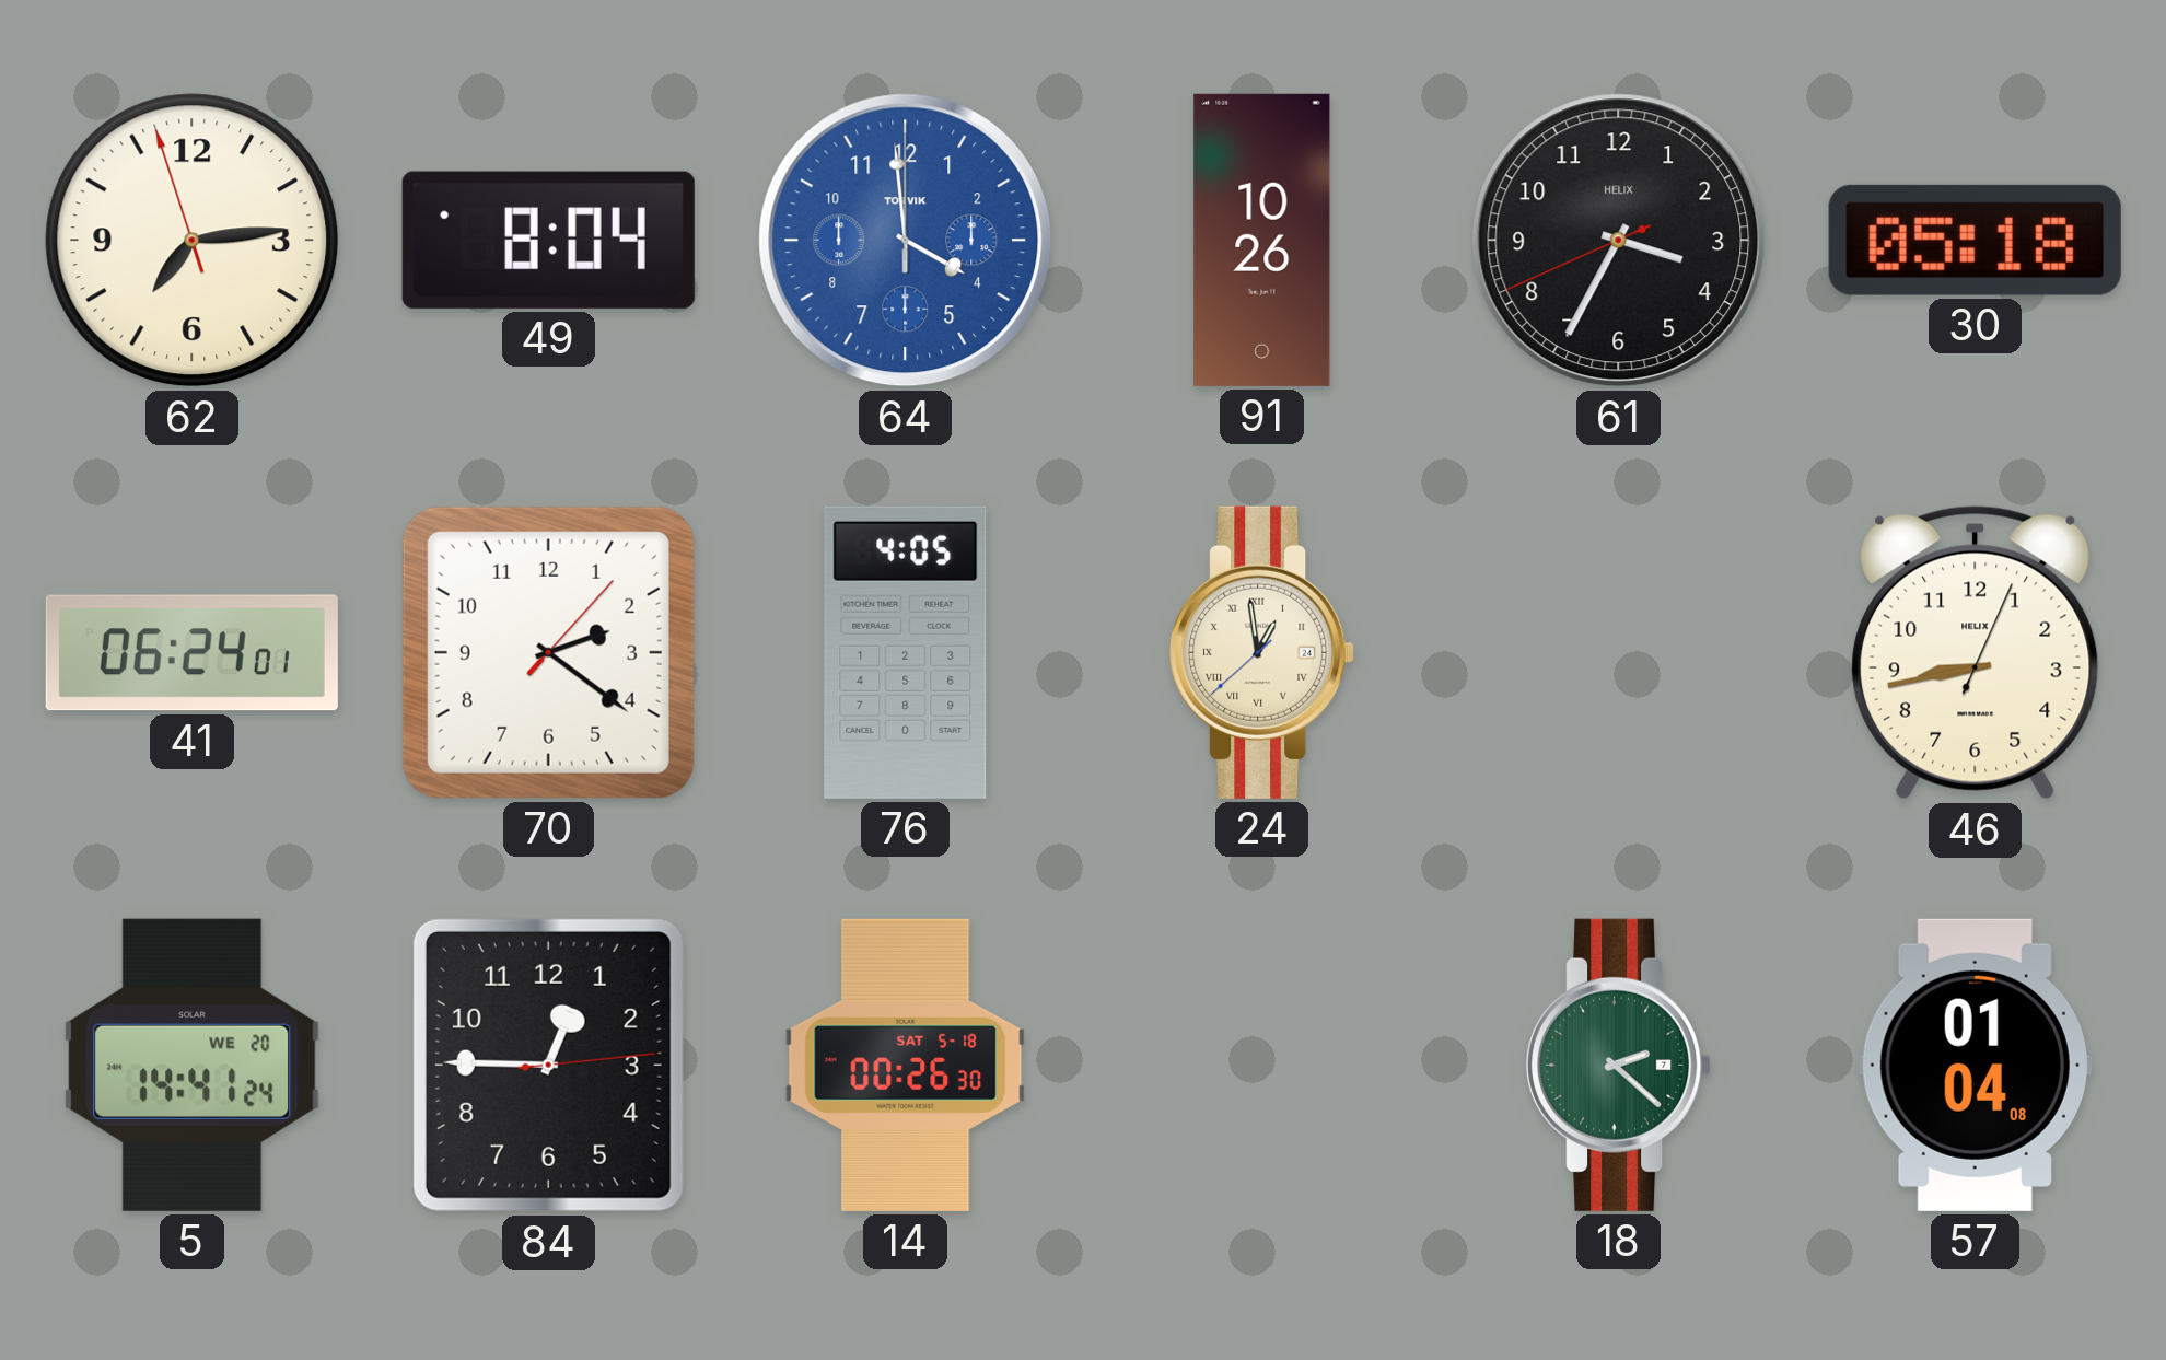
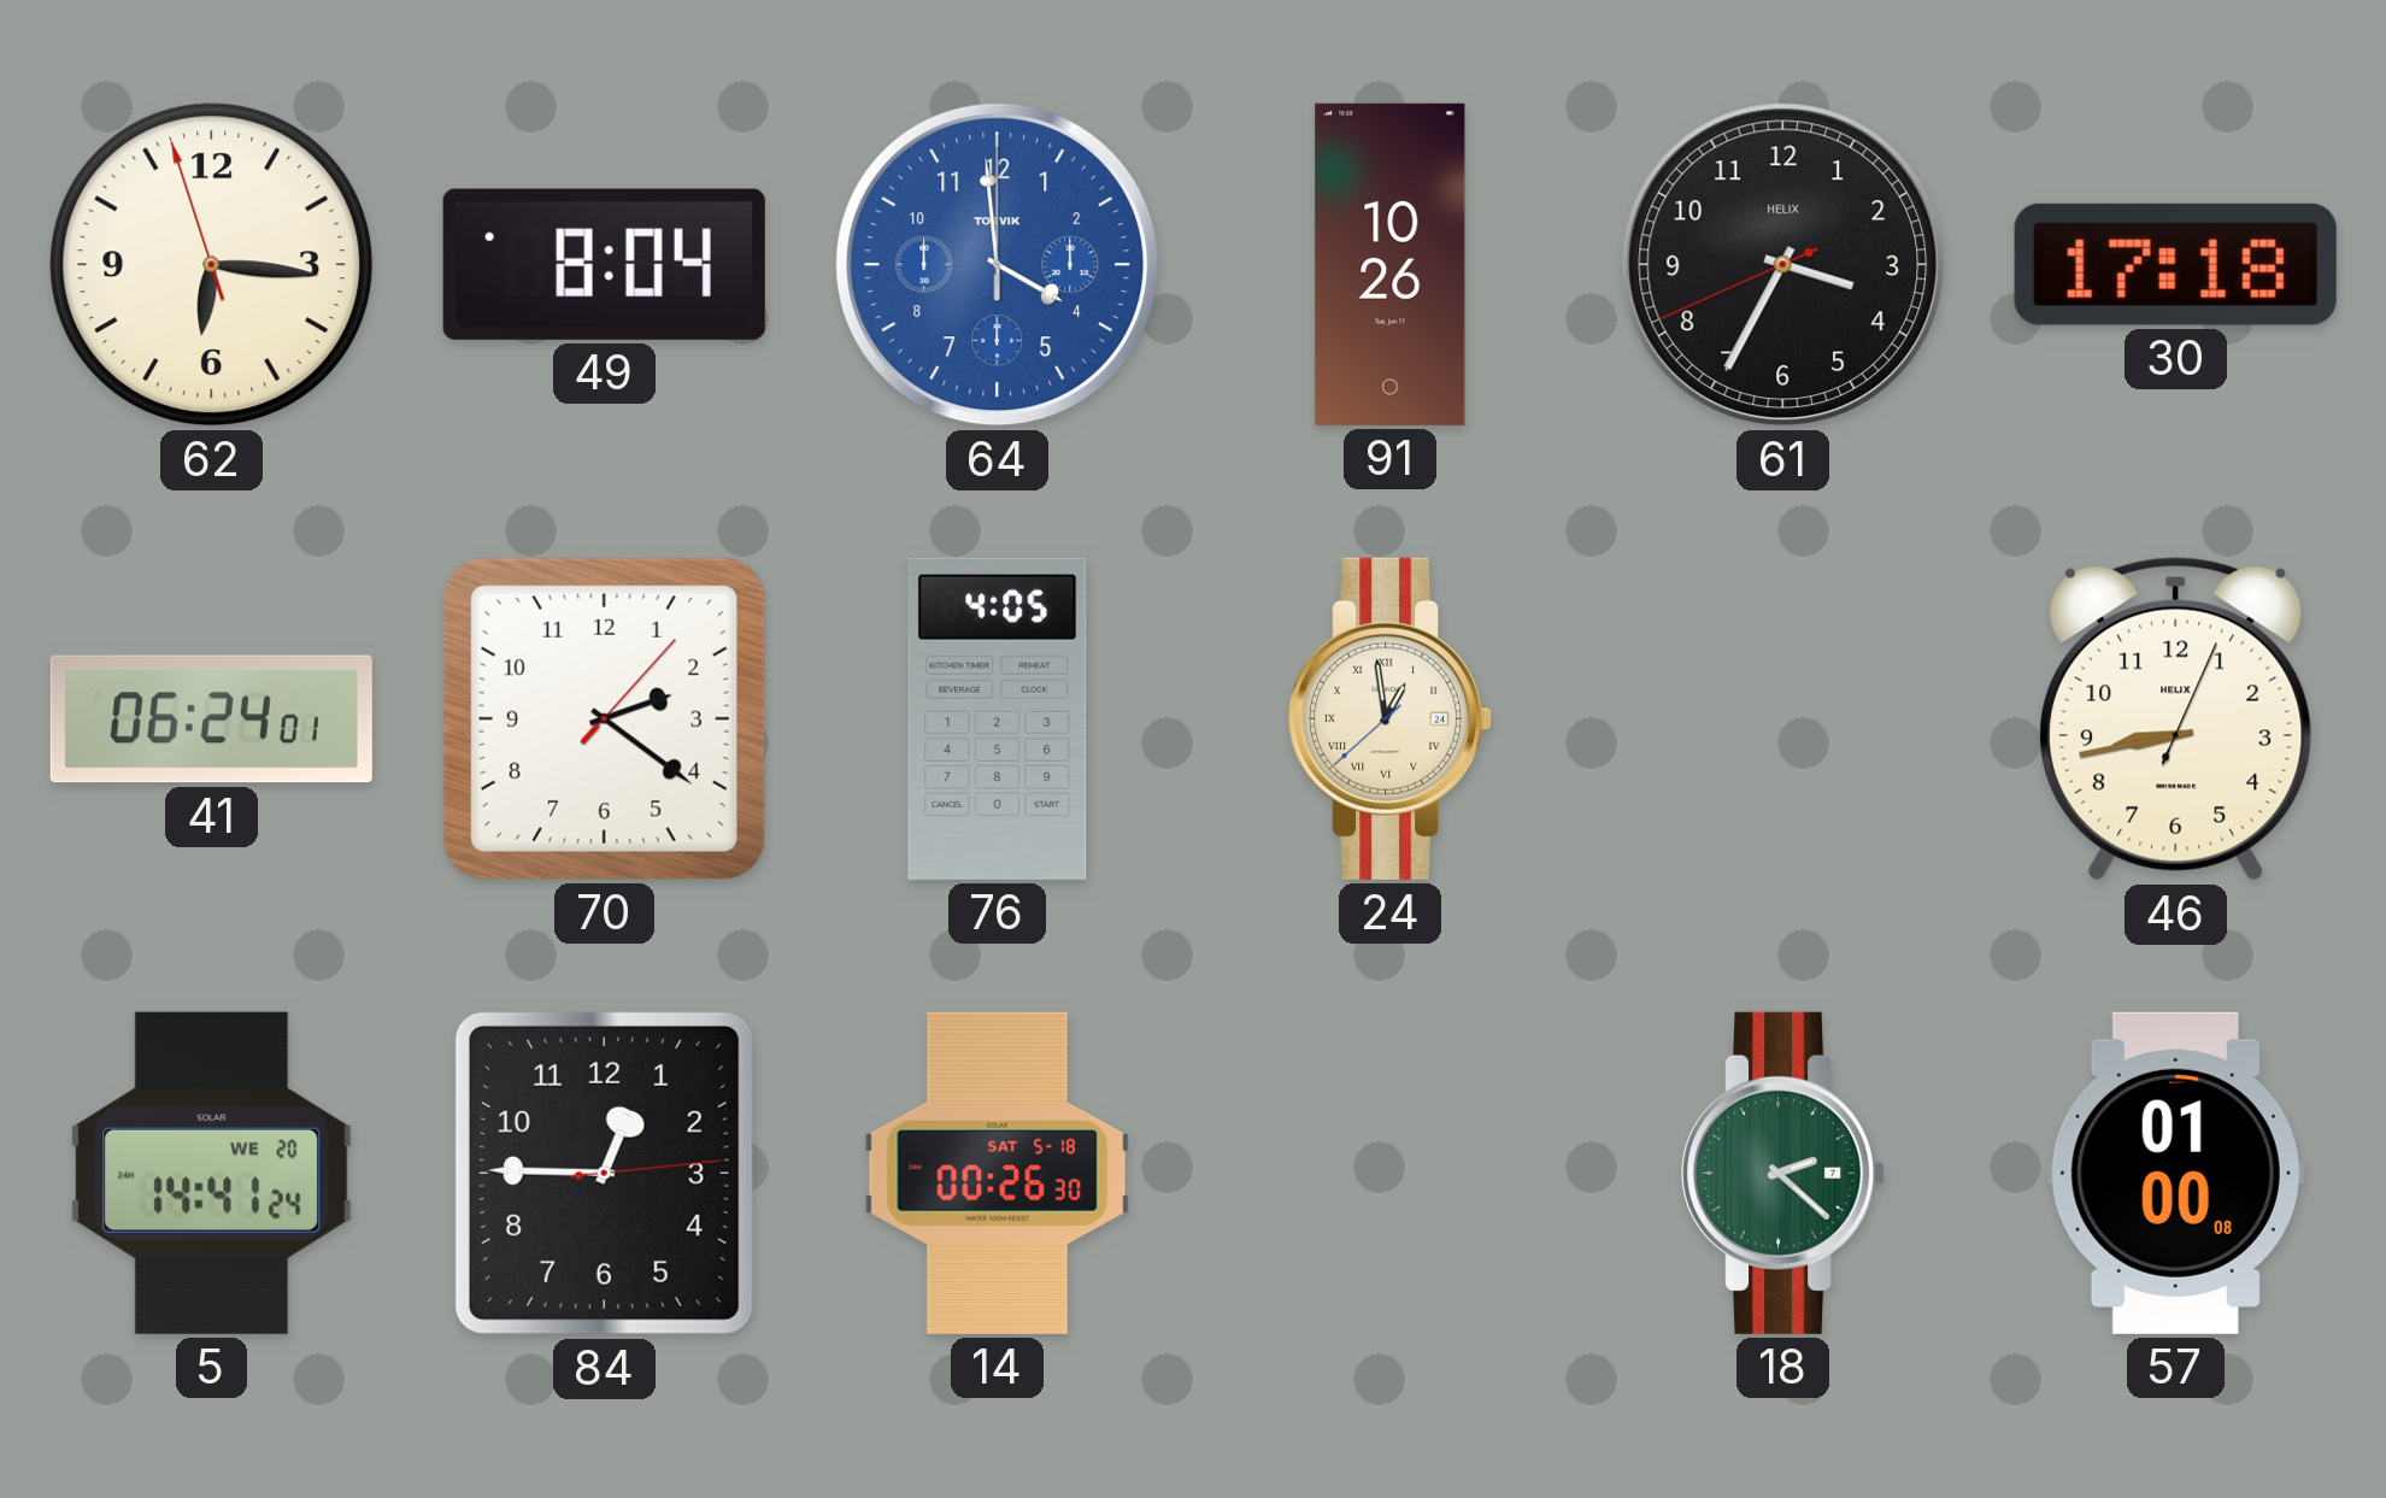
62: 7:13 -> 6:15
30: 05:18 -> 17:18
57: 01:04 -> 01:00
